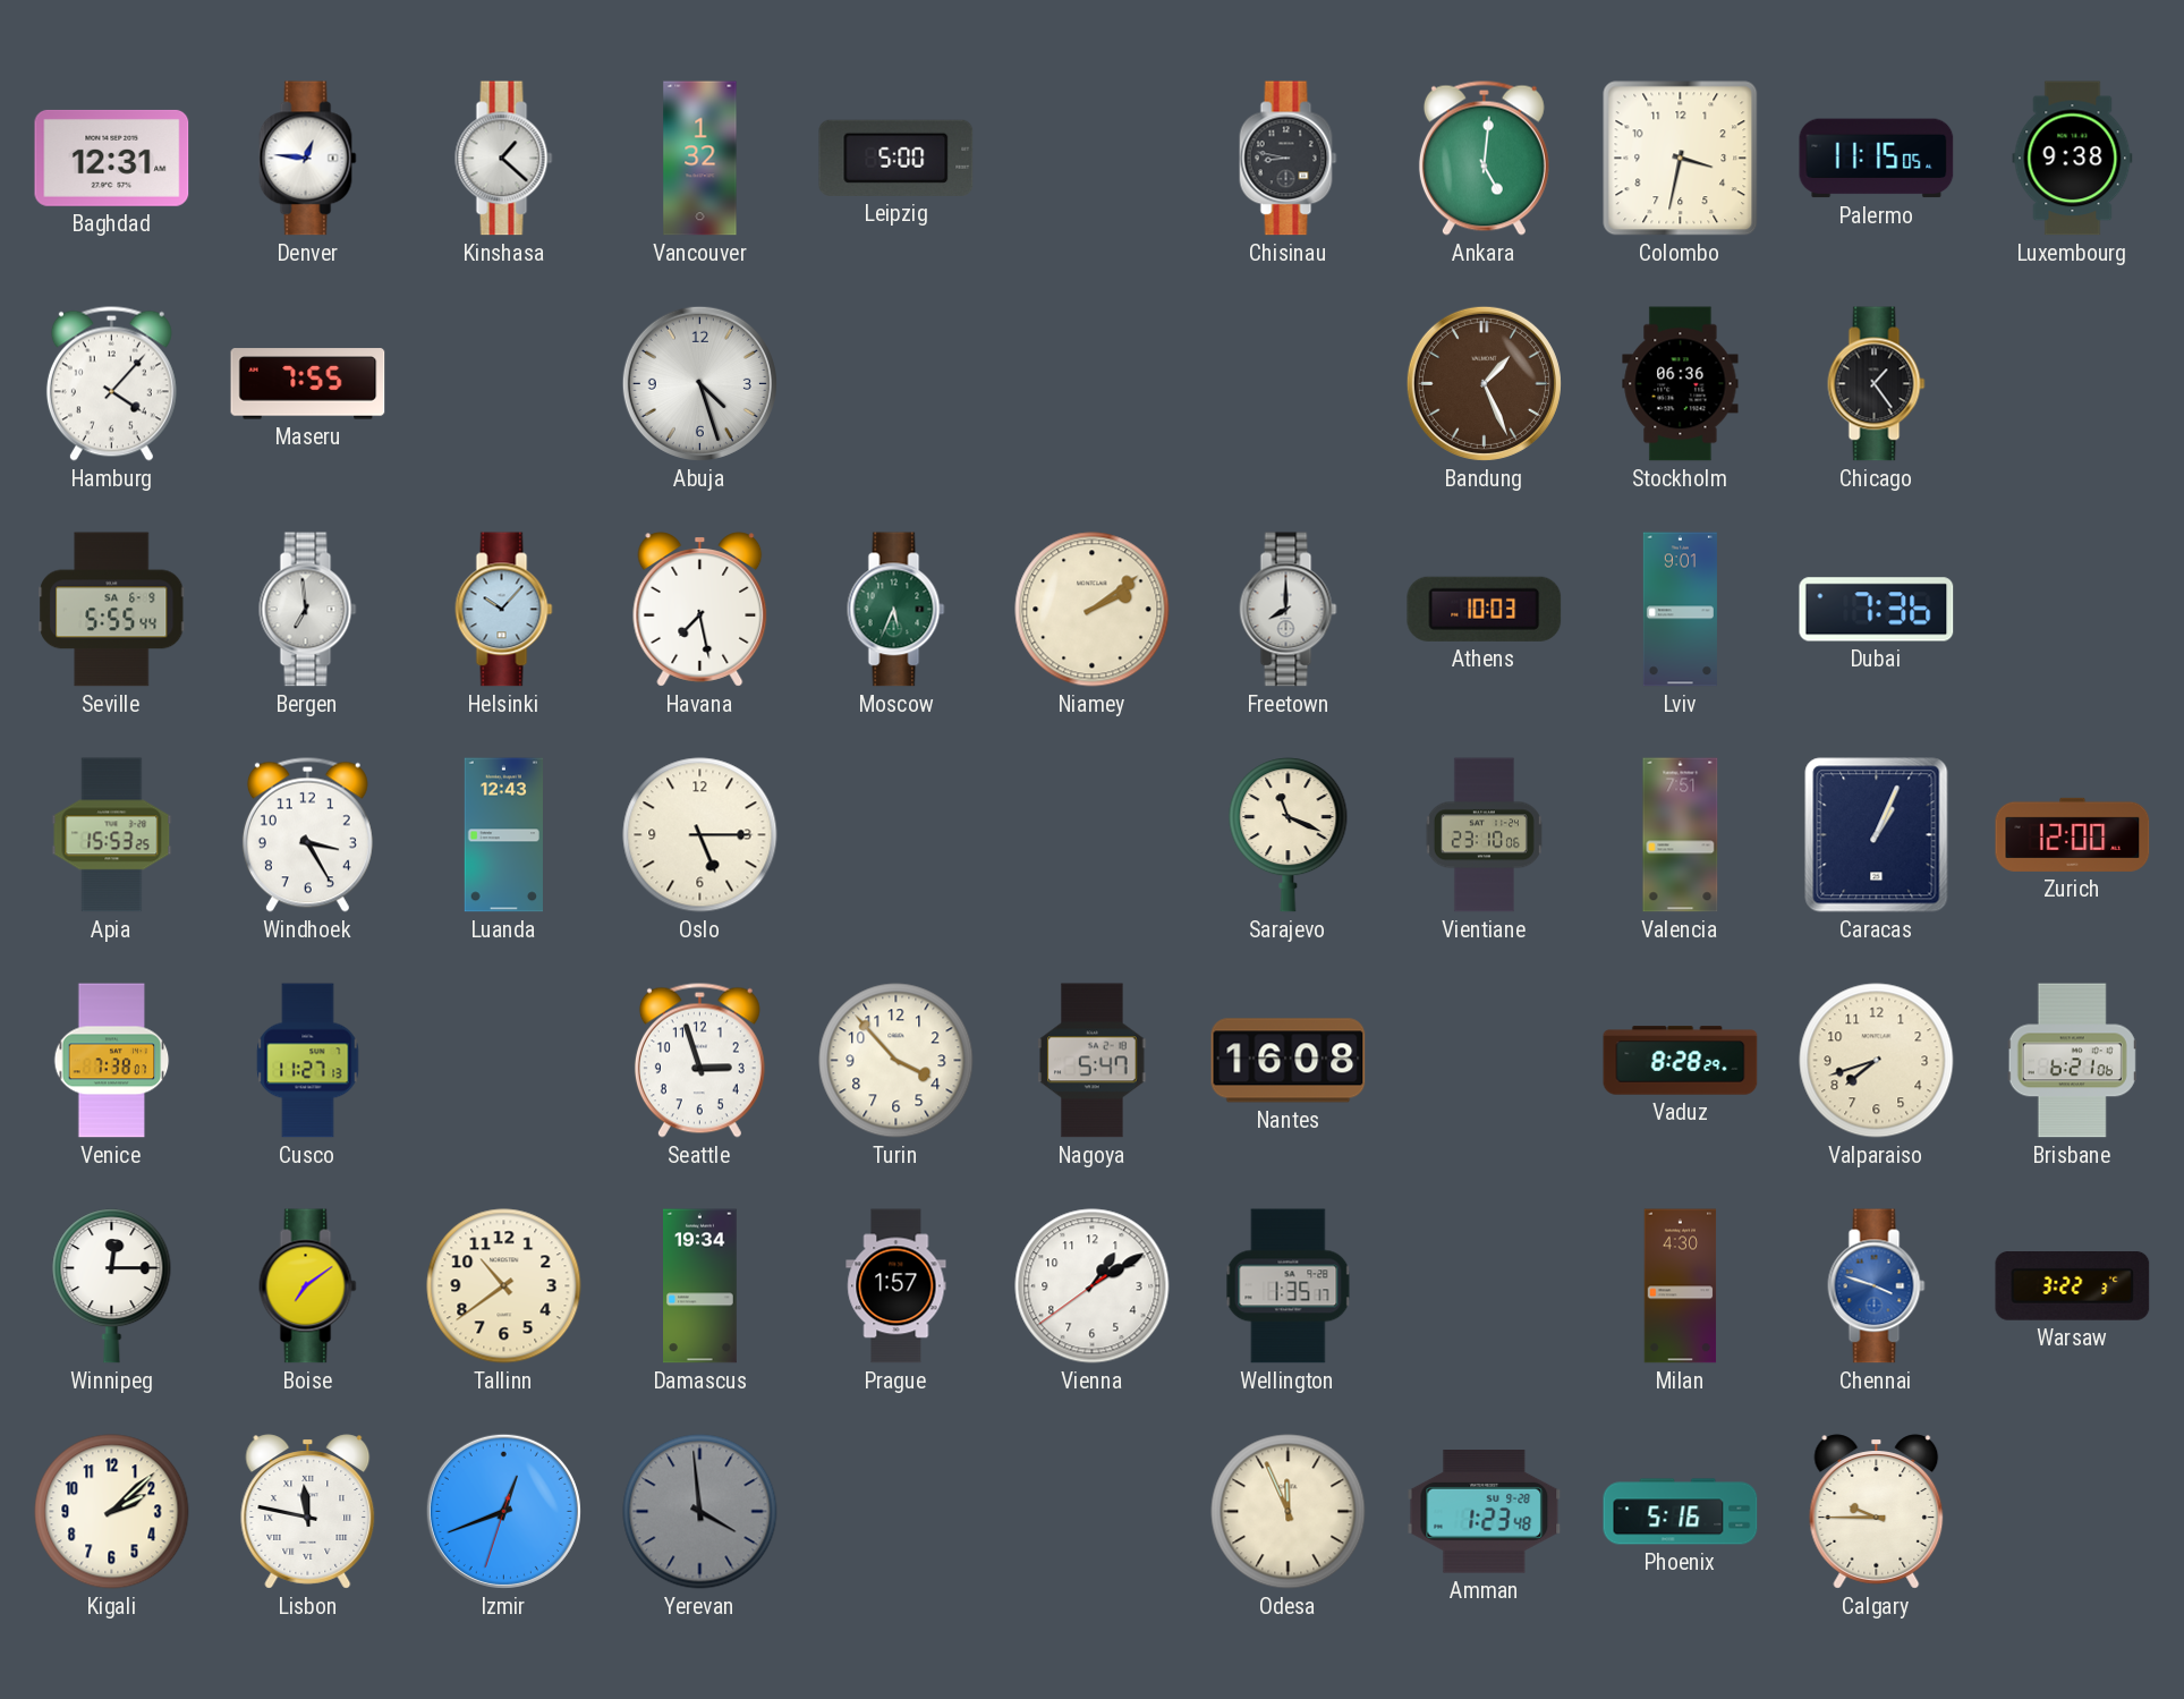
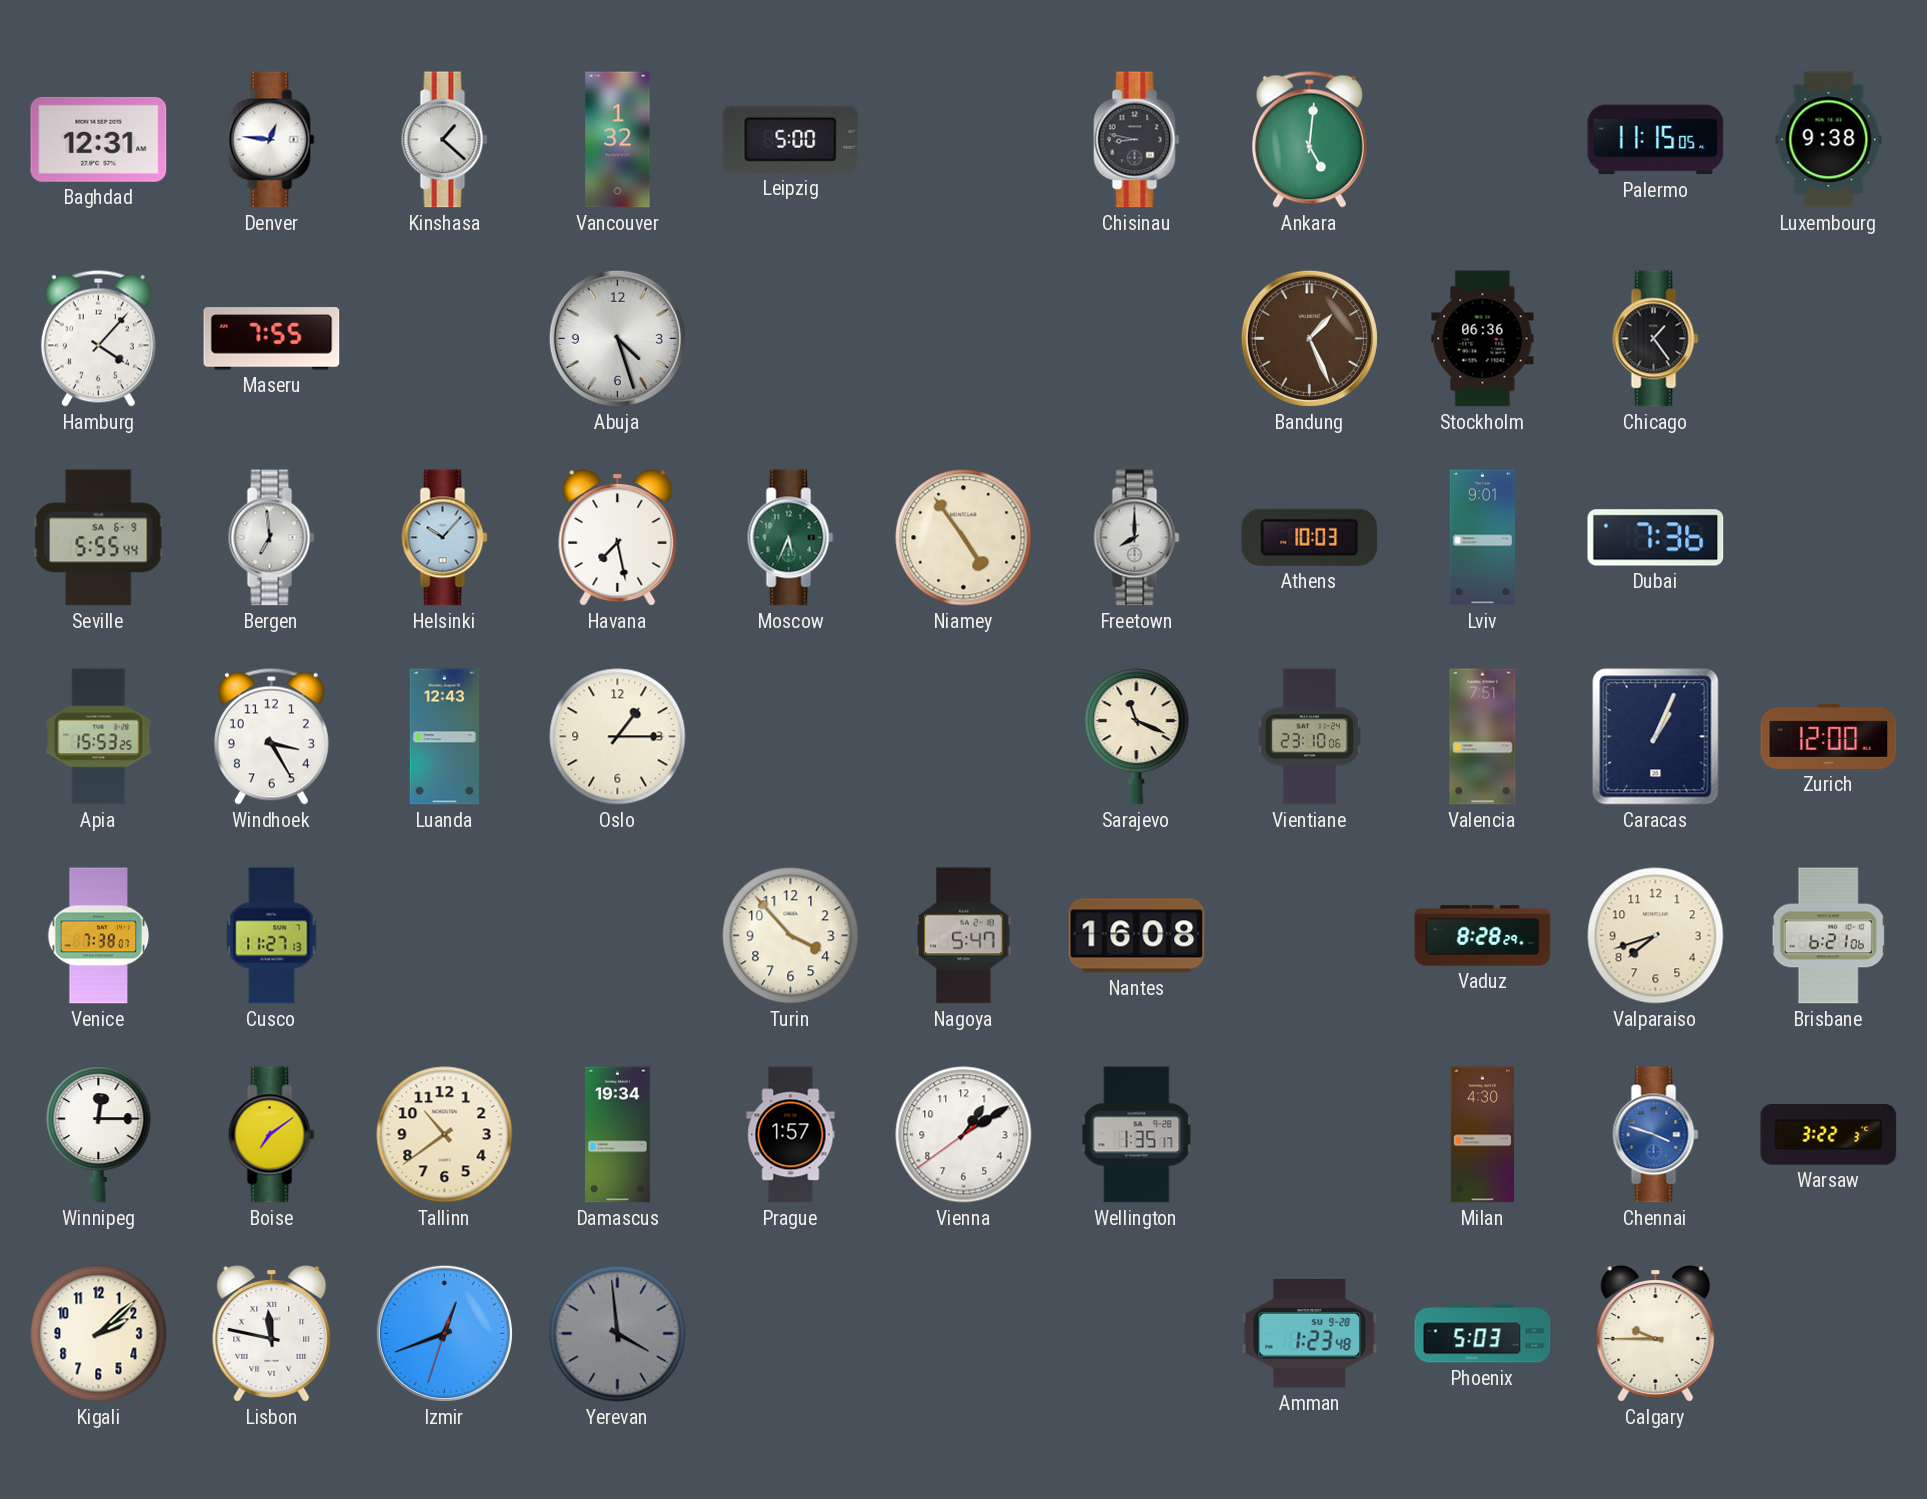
Colombo: 3:32 -> none
Niamey: 2:09 -> 4:54
Oslo: 5:15 -> 1:15
Seattle: 2:57 -> none
Odesa: 11:56 -> none
Phoenix: 5:16 -> 5:03
